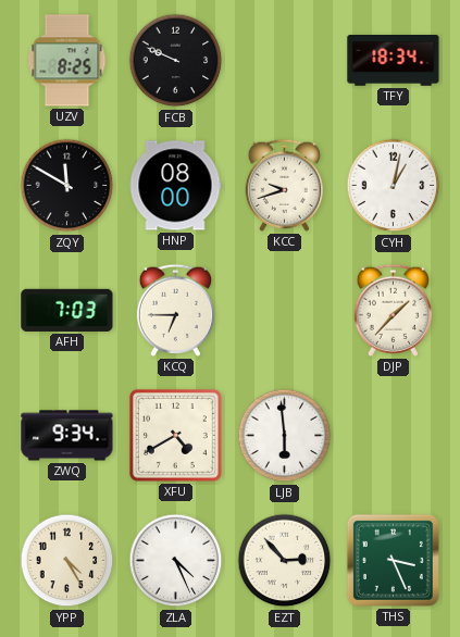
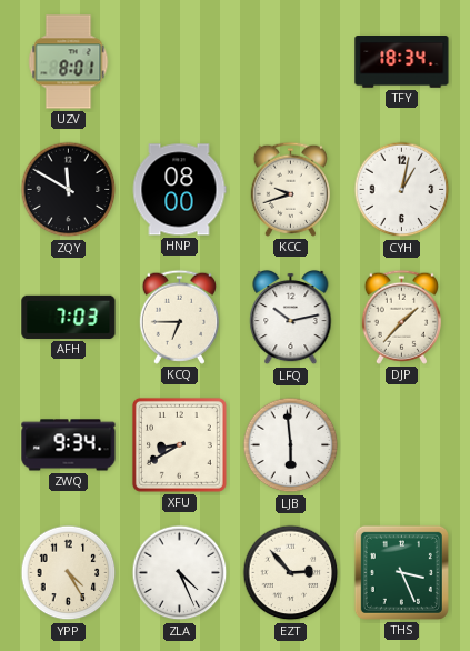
UZV: 8:25 -> 8:01
FCB: 9:49 -> none
LFQ: none -> 10:13
XFU: 4:40 -> 8:40
